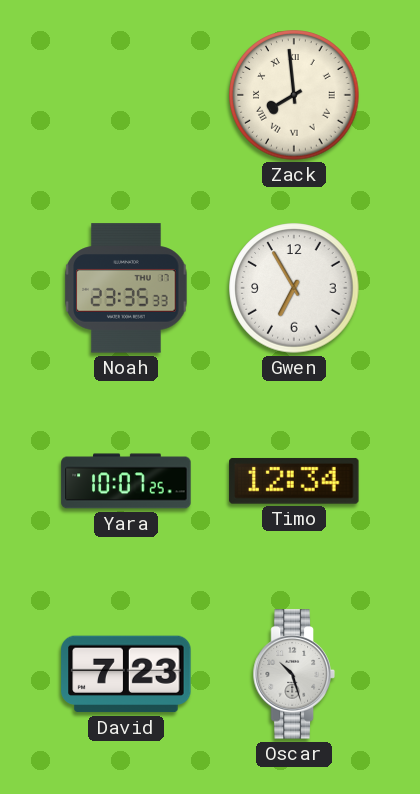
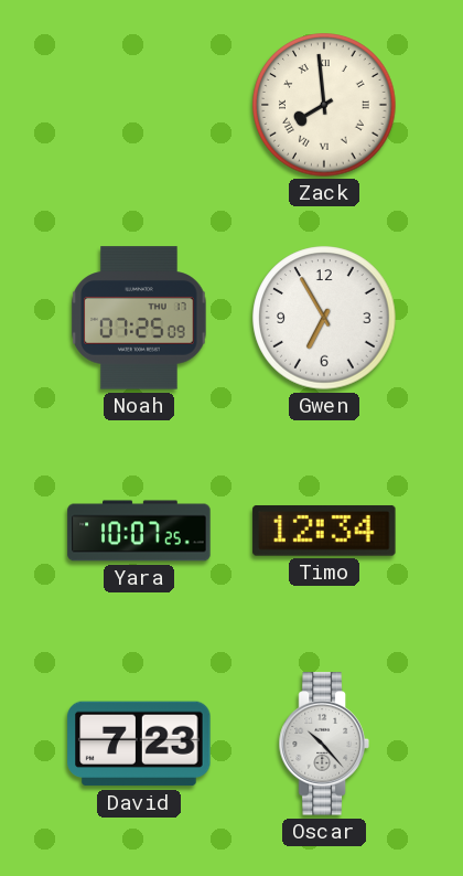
Noah: 23:35 -> 07:25
Oscar: 10:27 -> 10:23
